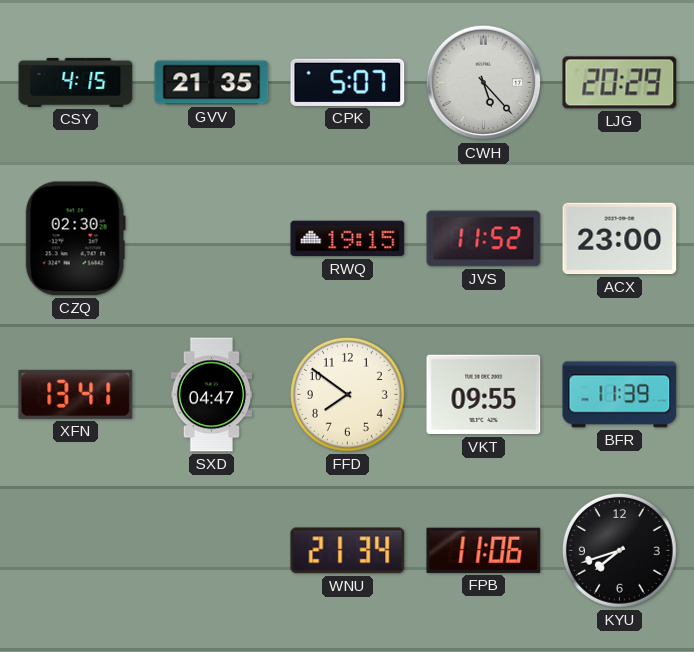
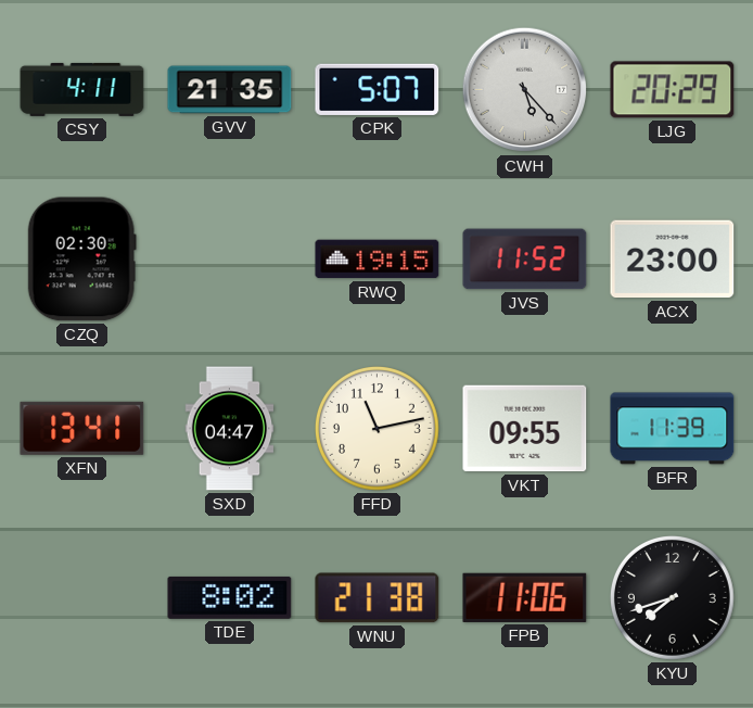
CSY: 4:15 -> 4:11
FFD: 7:51 -> 11:13
TDE: none -> 8:02
WNU: 21:34 -> 21:38
